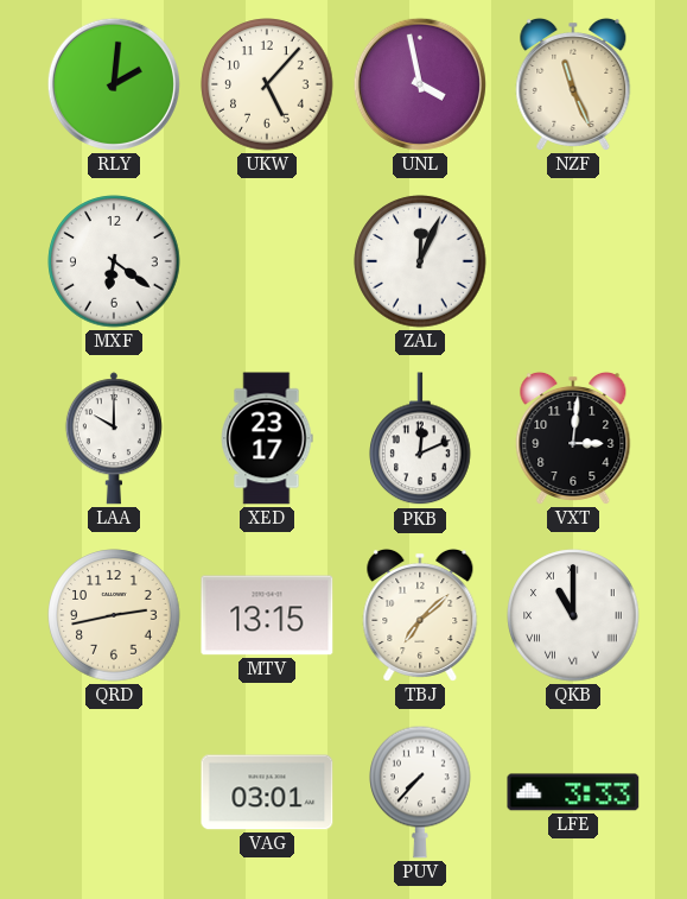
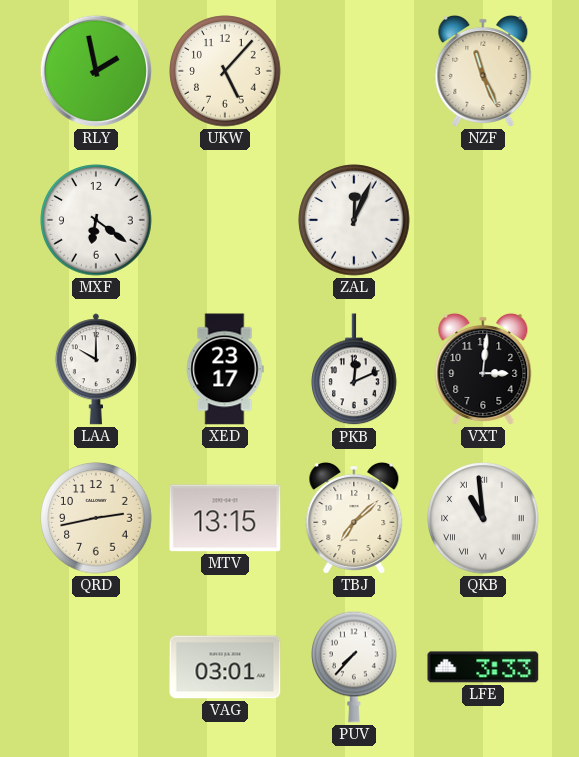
RLY: 2:01 -> 1:58
UNL: 3:58 -> none
QKB: 11:00 -> 10:59
